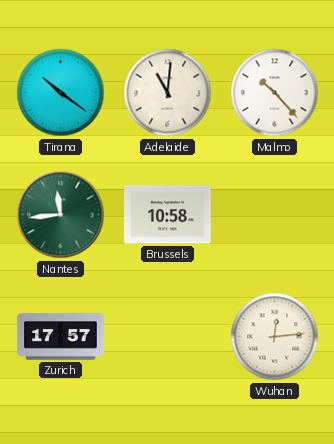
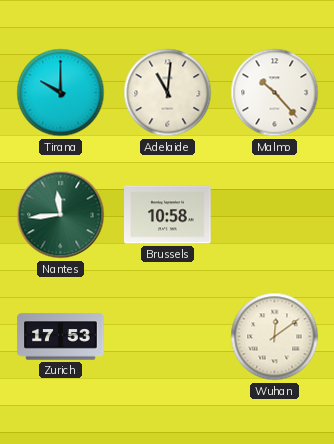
Tirana: 10:21 -> 10:00
Zurich: 17:57 -> 17:53
Wuhan: 12:14 -> 12:09
